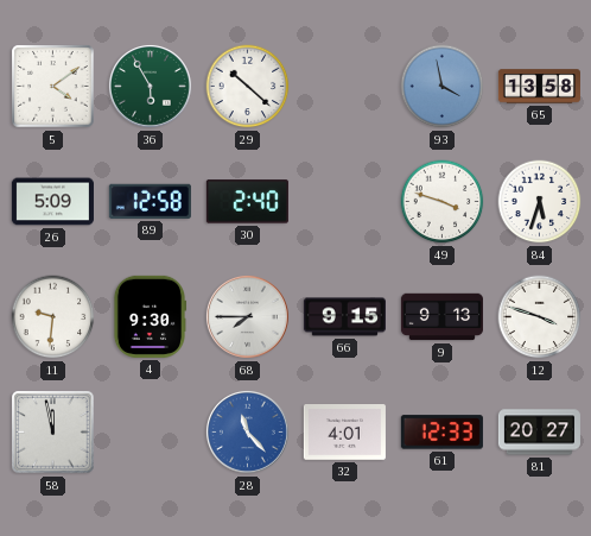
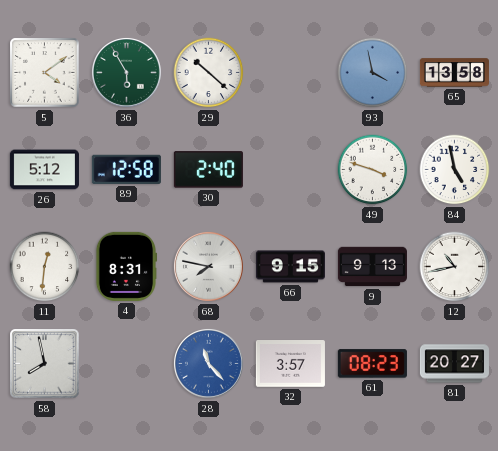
26: 5:09 -> 5:12
84: 5:33 -> 4:58
11: 9:31 -> 12:31
4: 9:30 -> 8:31
68: 7:45 -> 7:47
12: 3:48 -> 10:43
58: 11:58 -> 7:58
32: 4:01 -> 3:57
61: 12:33 -> 08:23
